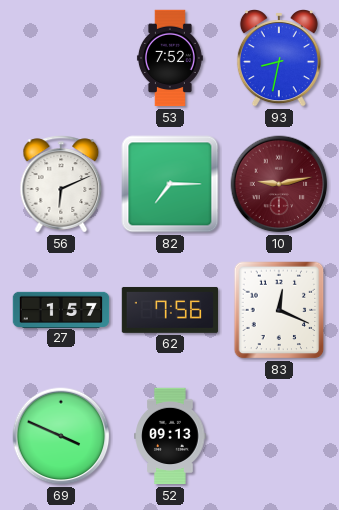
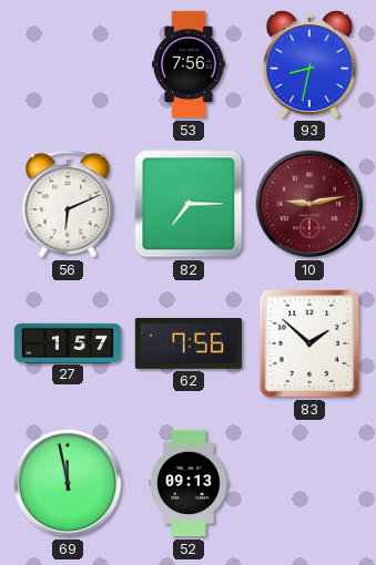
53: 7:52 -> 7:56
83: 12:19 -> 1:52
69: 3:49 -> 11:58
